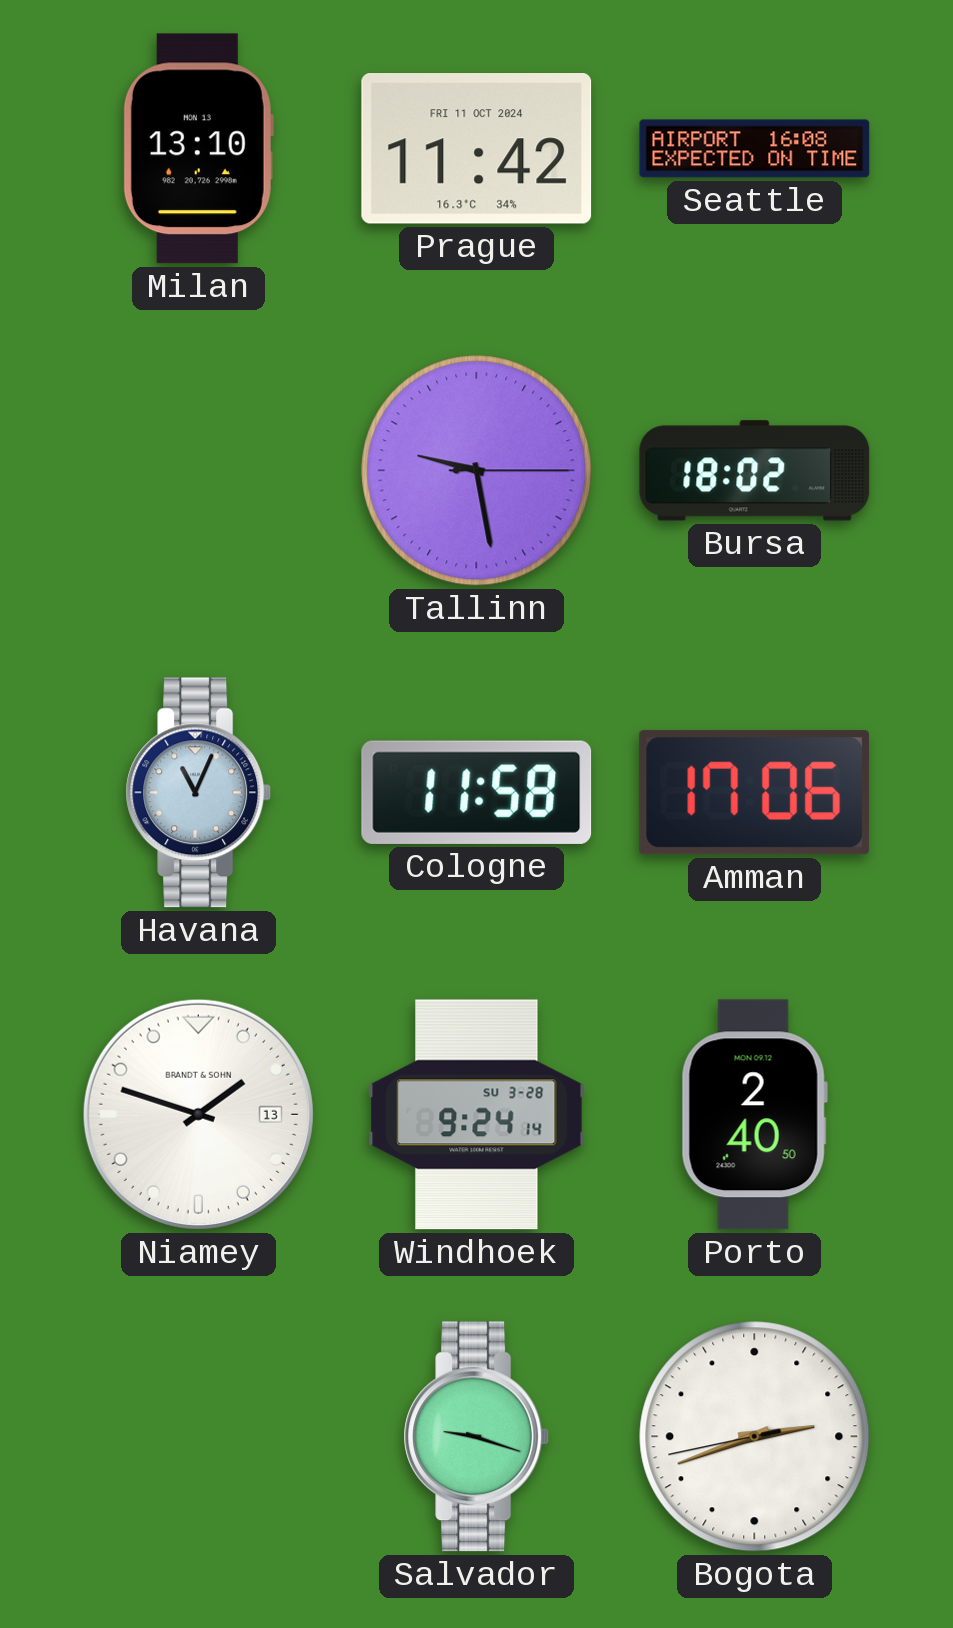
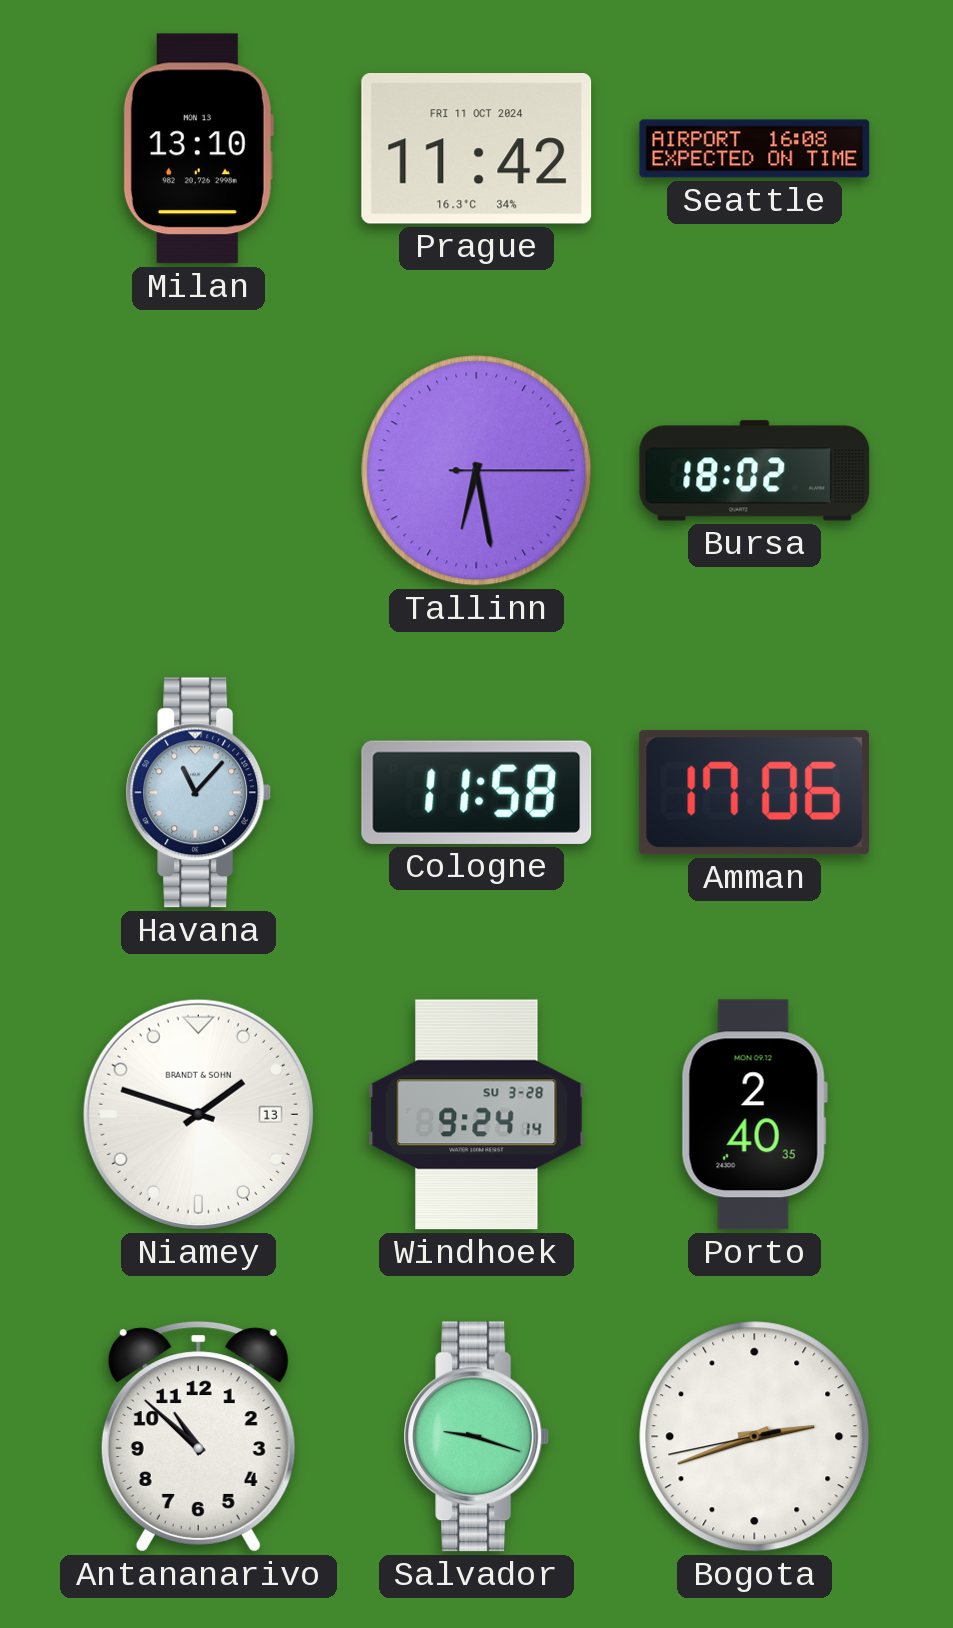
Tallinn: 9:28 -> 6:28
Havana: 11:04 -> 11:07
Porto: 2:40:50 -> 2:40:35
Antananarivo: none -> 10:52
